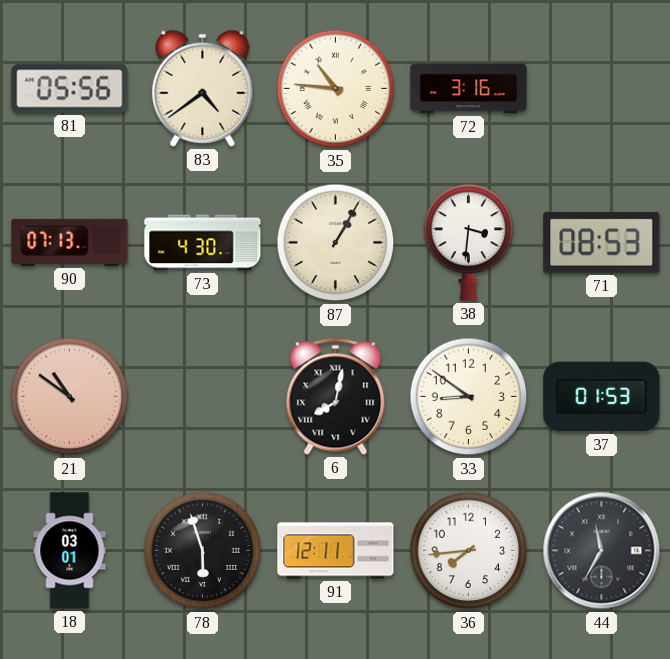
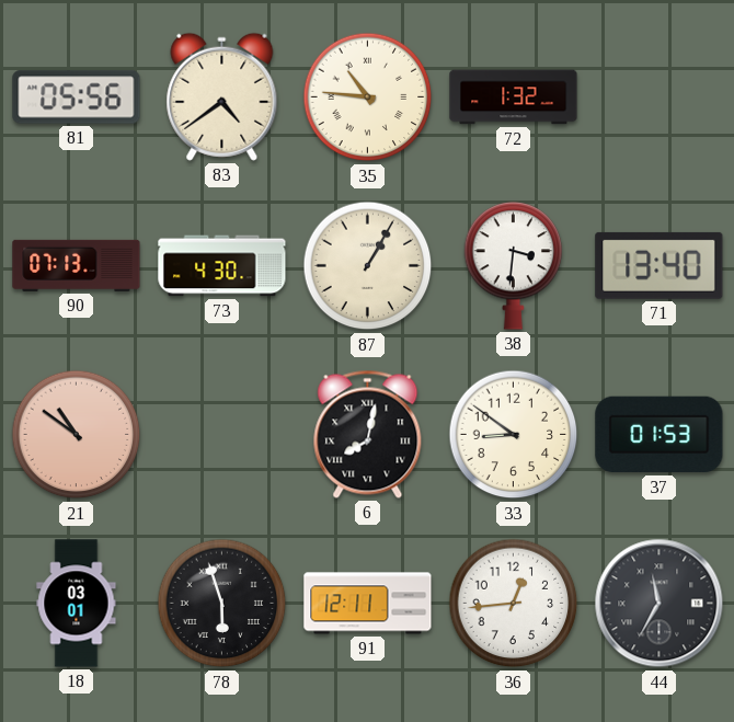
72: 3:16 -> 1:32
71: 08:53 -> 13:40
36: 7:44 -> 12:44
